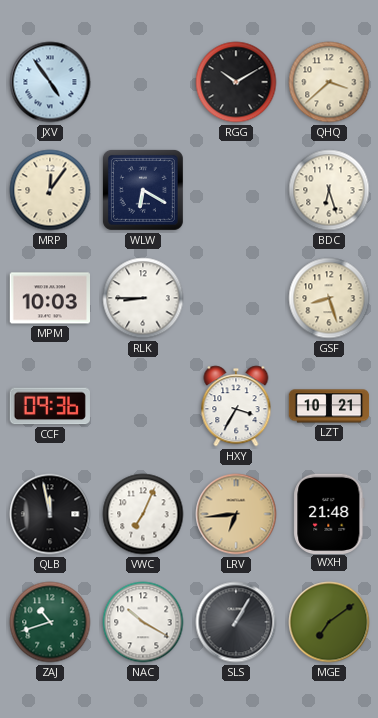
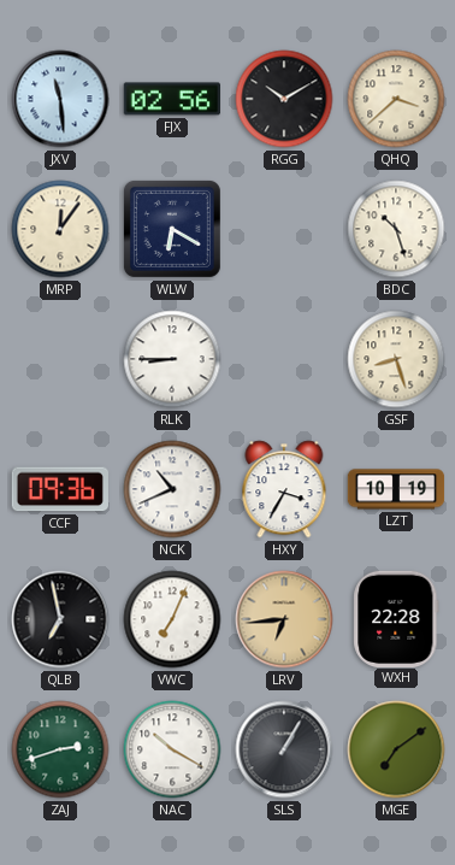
JXV: 4:54 -> 11:29
FJX: none -> 02:56
BDC: 6:27 -> 10:27
MPM: 10:03 -> none
NCK: none -> 10:41
LZT: 10:21 -> 10:19
QLB: 11:58 -> 6:58
WXH: 21:48 -> 22:28
ZAJ: 10:42 -> 2:42
